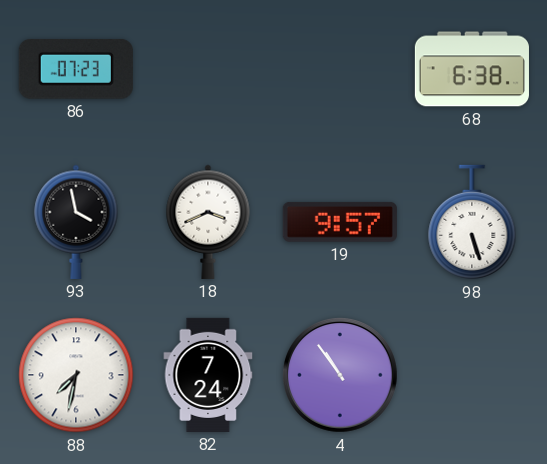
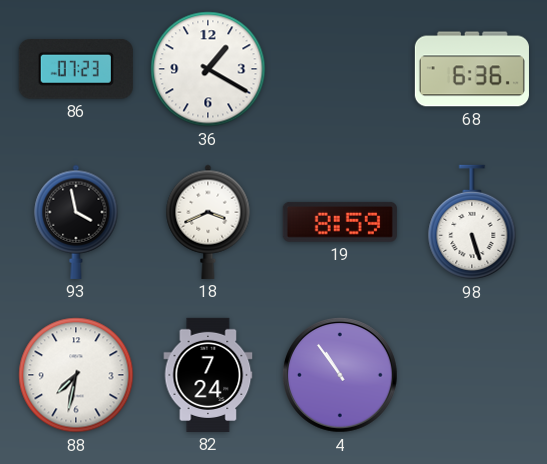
36: none -> 1:20
68: 6:38 -> 6:36
19: 9:57 -> 8:59
